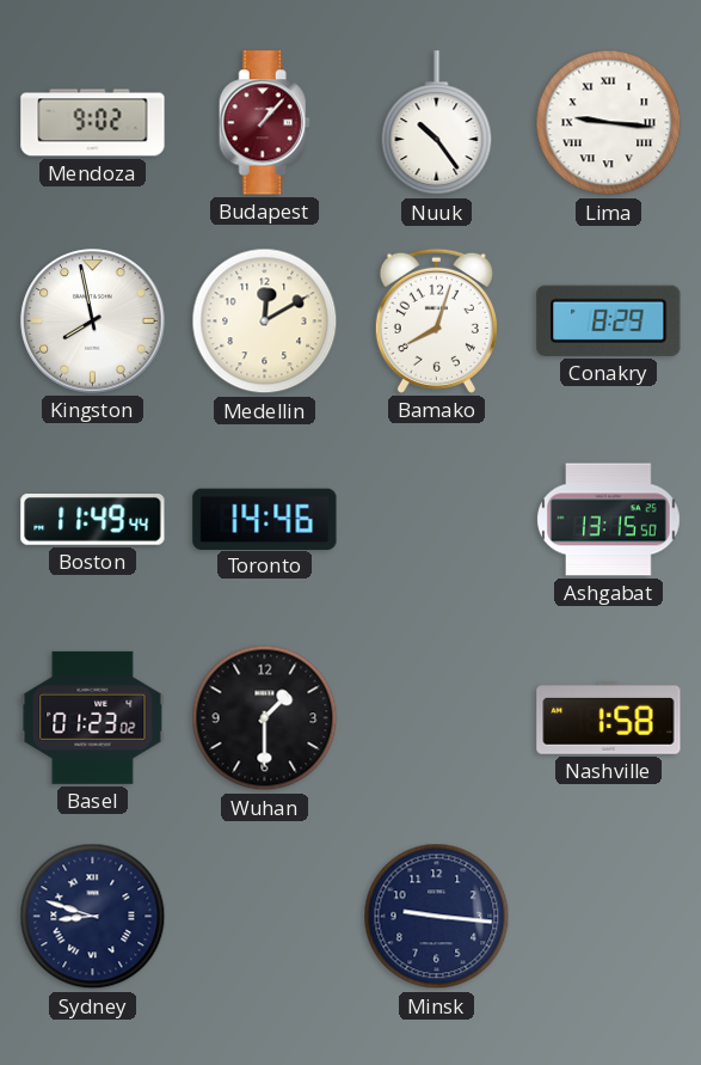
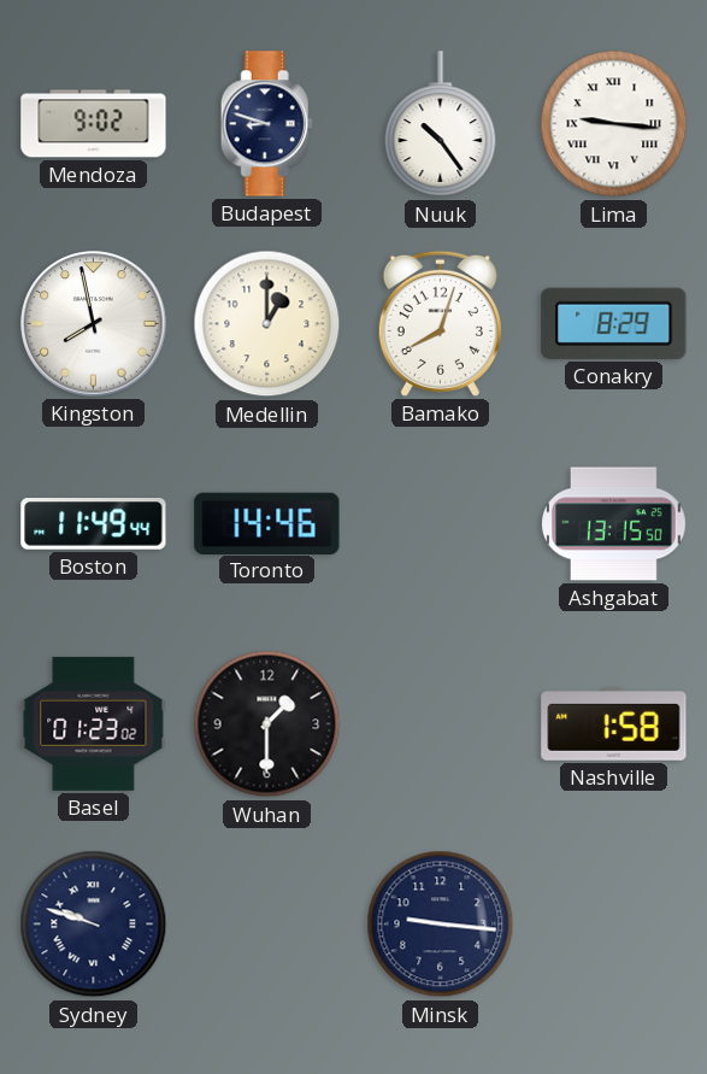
Budapest: 1:07 -> 8:48
Budapest dial: burgundy -> navy
Medellin: 12:10 -> 1:00
Sydney: 8:48 -> 9:48
